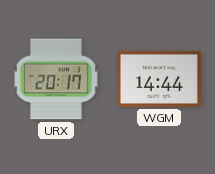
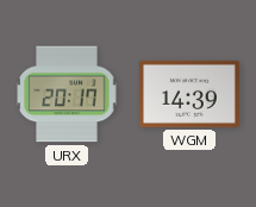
WGM: 14:44 -> 14:39
